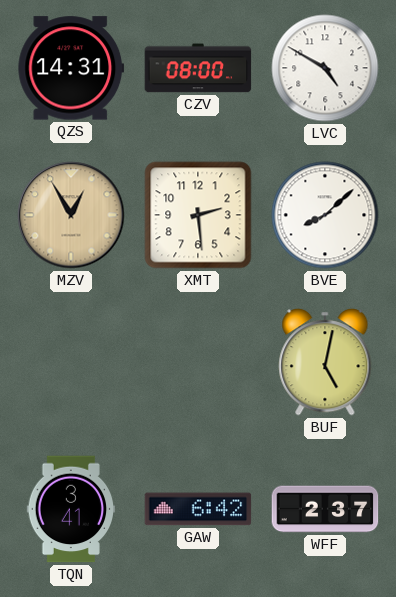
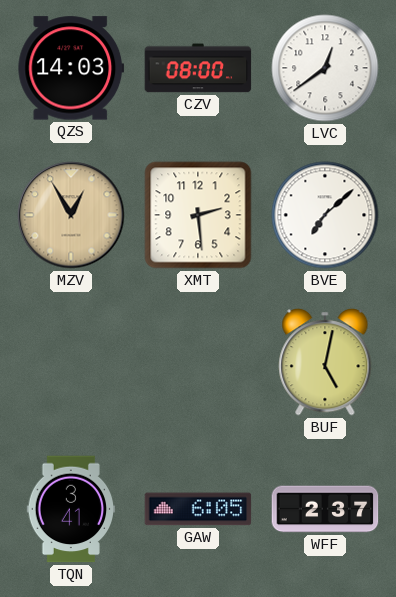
QZS: 14:31 -> 14:03
LVC: 4:50 -> 12:39
BVE: 8:08 -> 7:08
GAW: 6:42 -> 6:05
